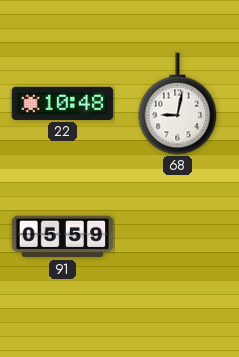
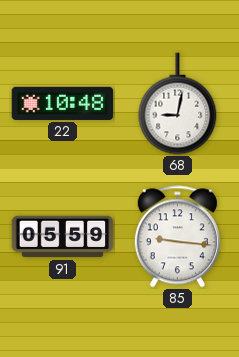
85: none -> 9:16
